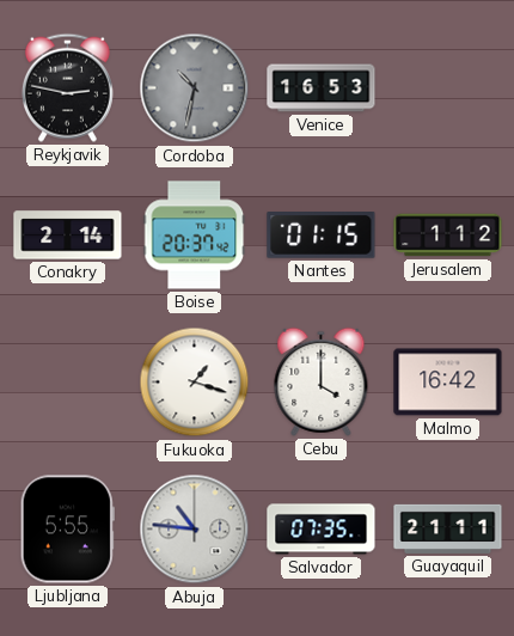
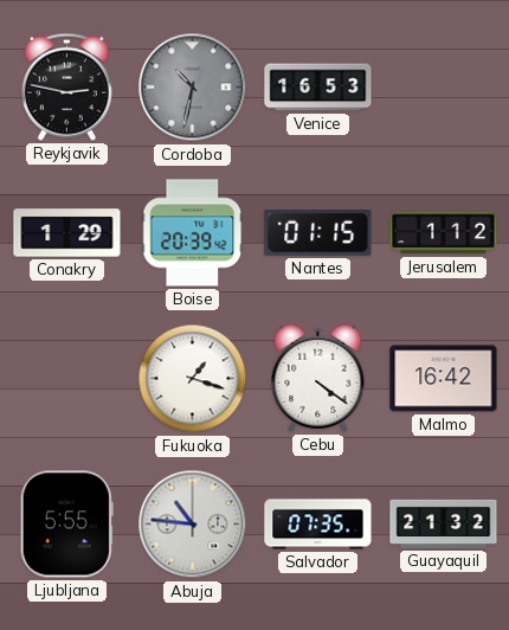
Conakry: 2:14 -> 1:29
Boise: 20:37 -> 20:39
Cebu: 4:00 -> 4:21
Guayaquil: 21:11 -> 21:32
